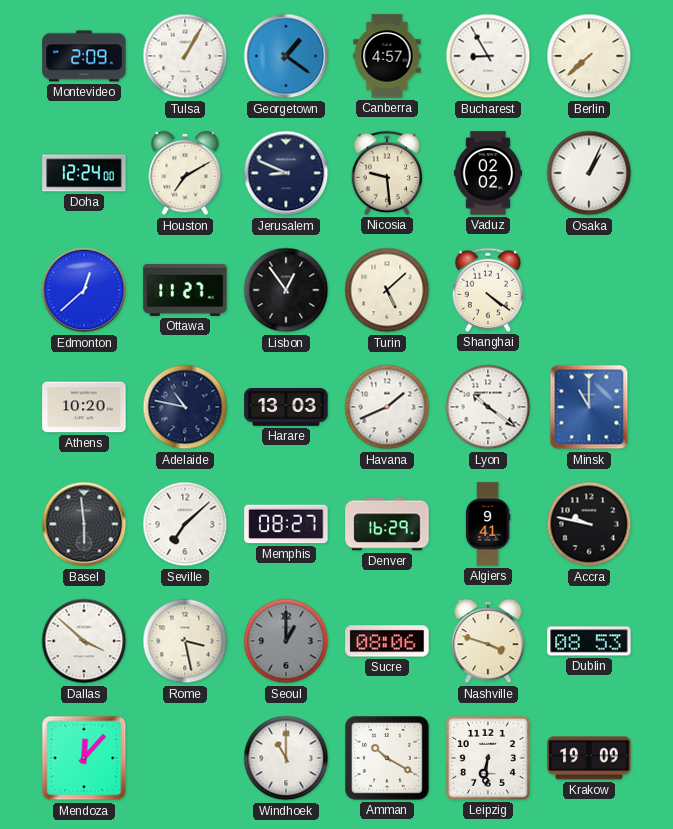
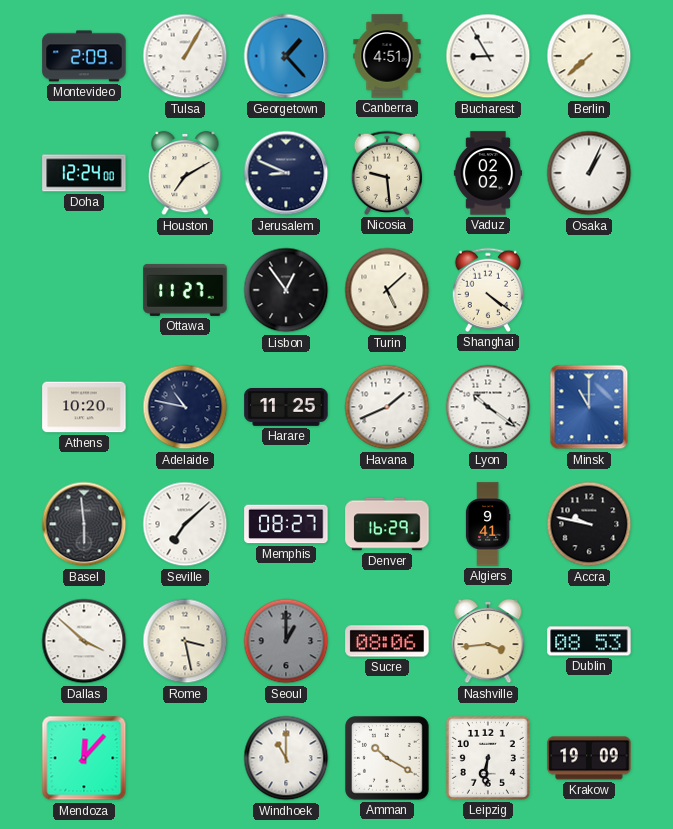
Georgetown: 1:21 -> 1:23
Canberra: 4:57 -> 4:51
Edmonton: 12:38 -> none
Harare: 13:03 -> 11:25
Nashville: 3:48 -> 3:44
